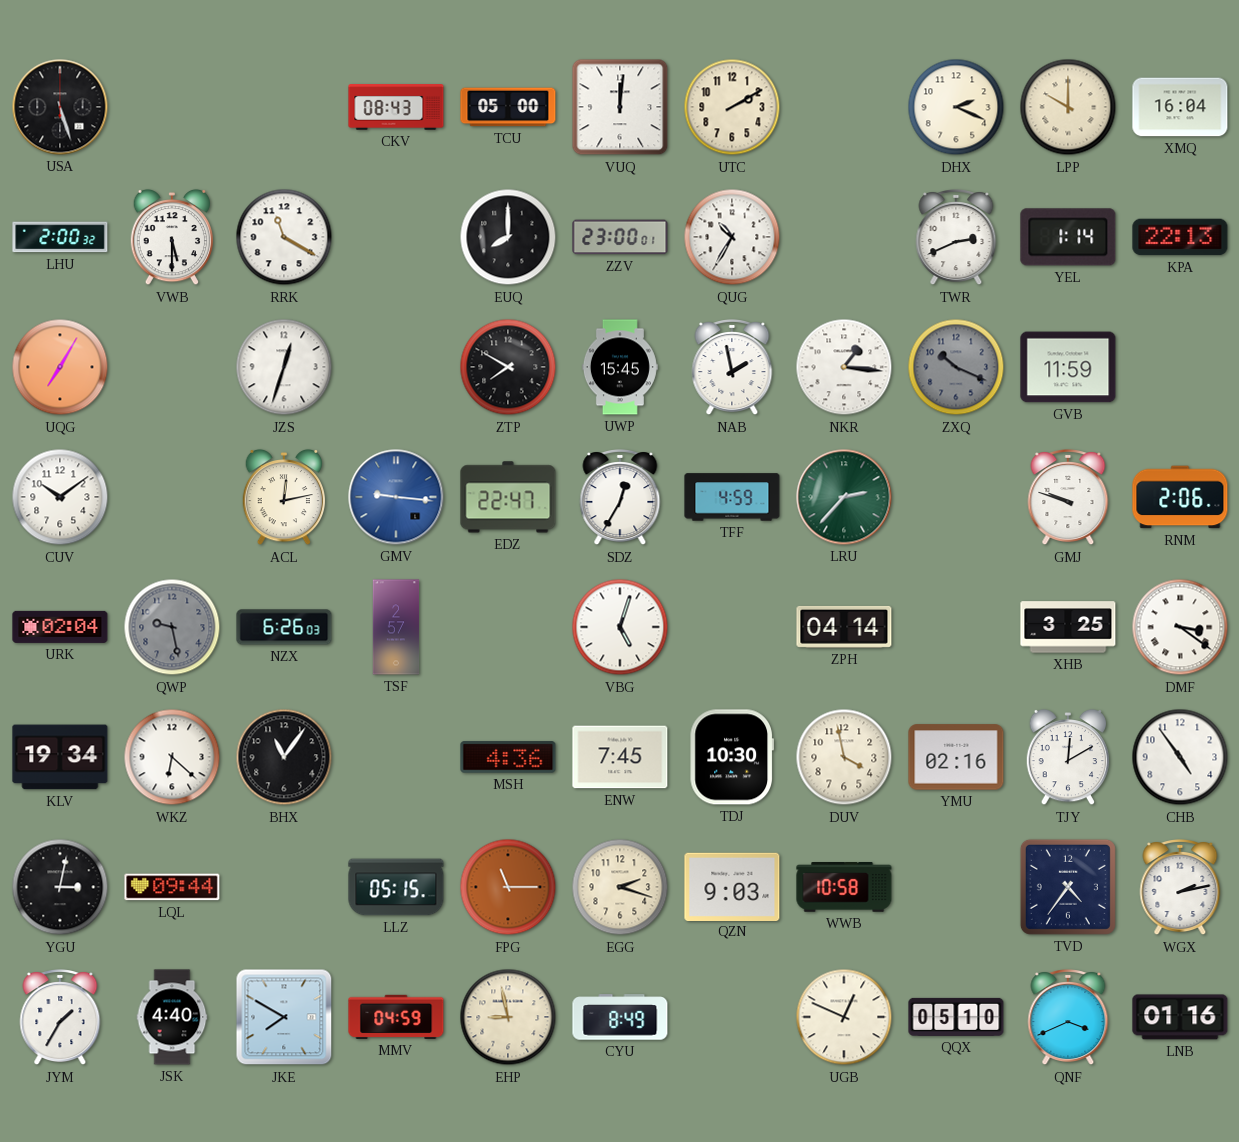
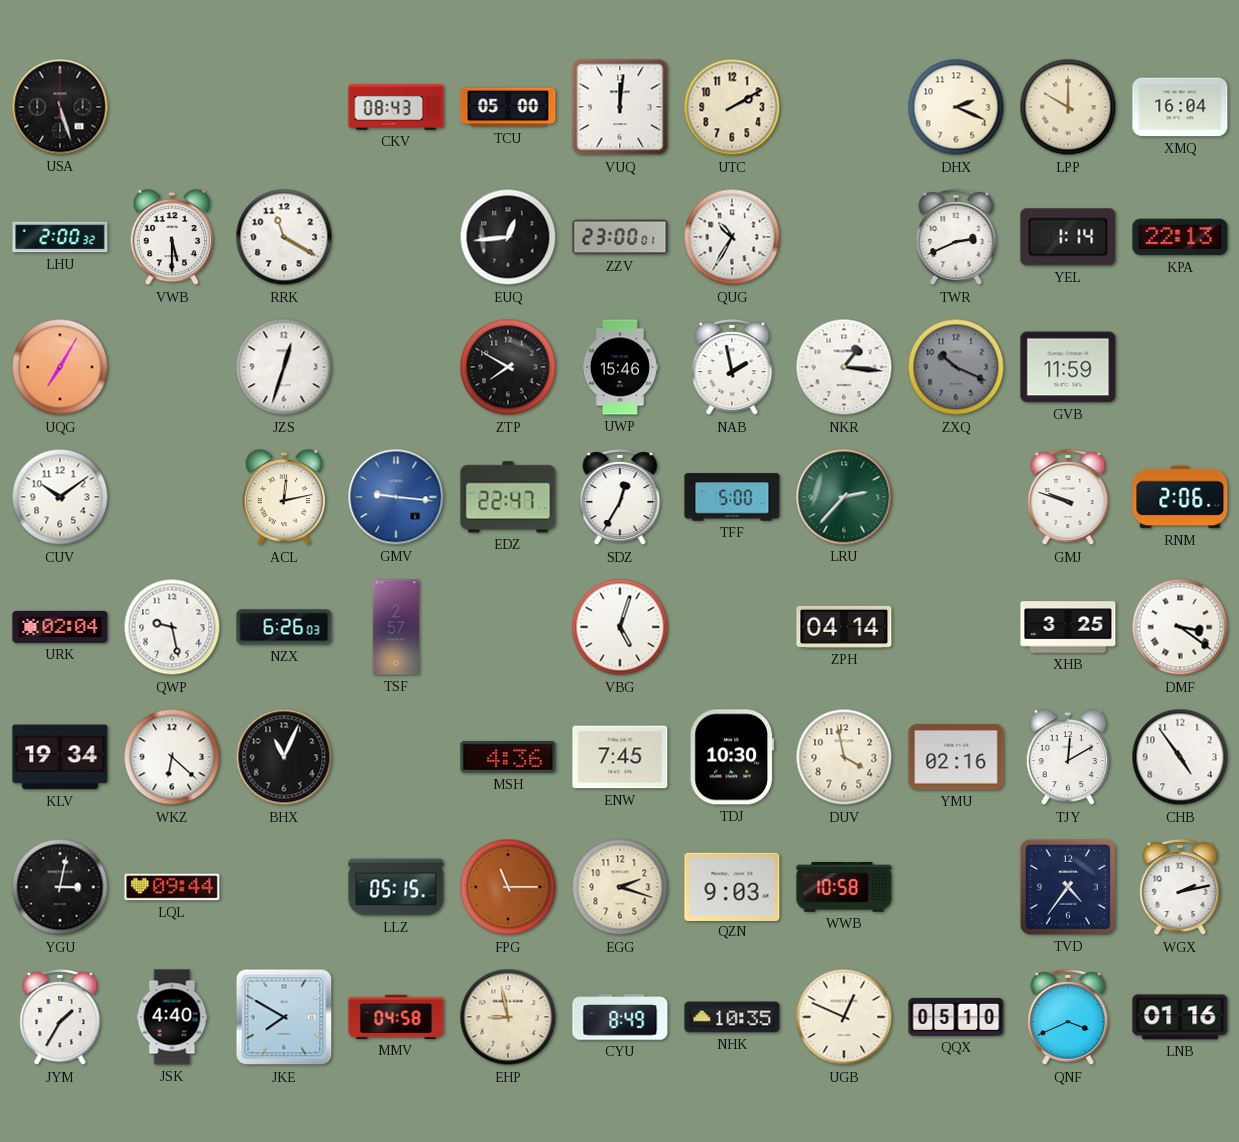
EUQ: 8:00 -> 12:44
UWP: 15:45 -> 15:46
TFF: 4:59 -> 5:00
QWP dial: grey -> white
BHX: 11:06 -> 11:04
MMV: 04:59 -> 04:58
NHK: none -> 10:35
